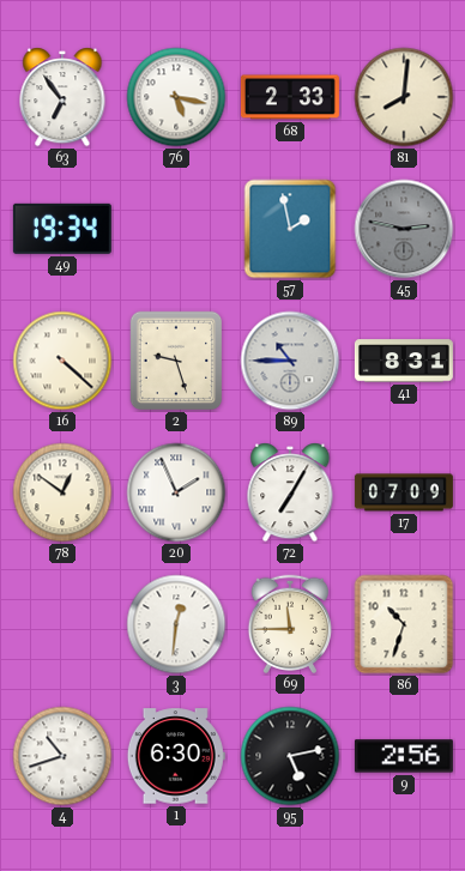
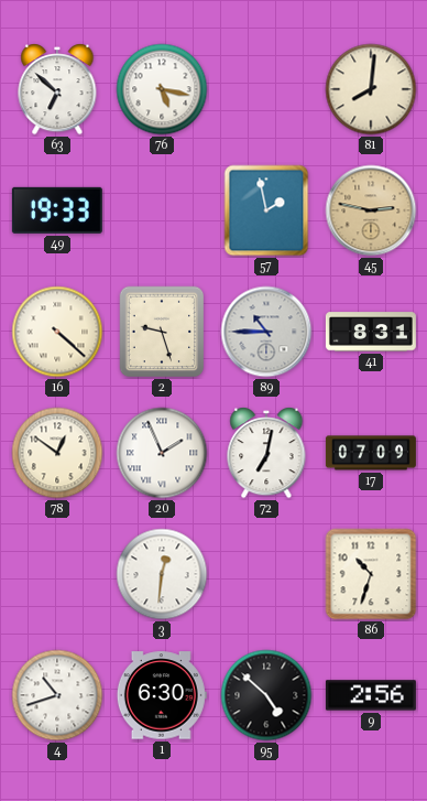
63: 6:54 -> 6:52
68: 2:33 -> none
49: 19:34 -> 19:33
45 dial: grey -> champagne
72: 7:05 -> 7:02
69: 11:45 -> none
95: 5:13 -> 4:52
